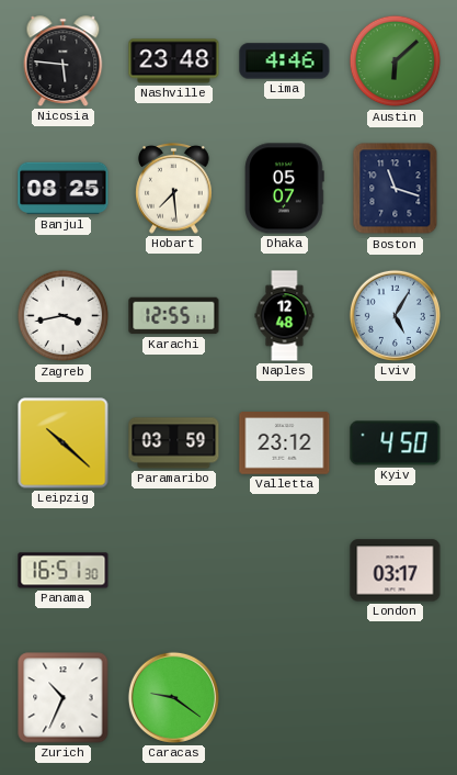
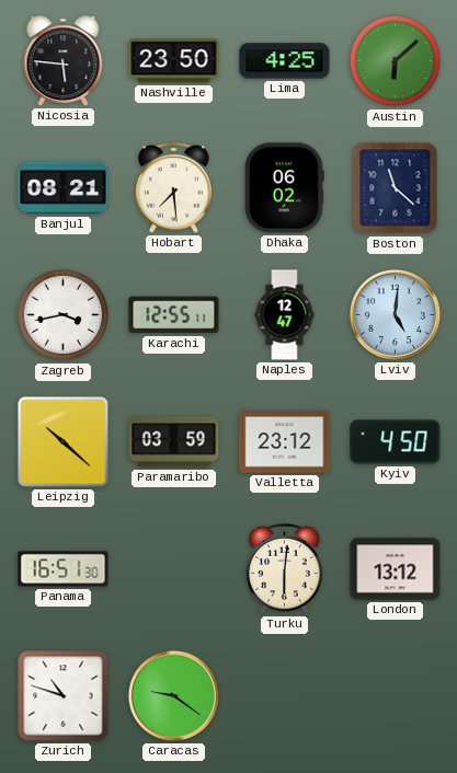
Nashville: 23:48 -> 23:50
Lima: 4:46 -> 4:25
Banjul: 08:25 -> 08:21
Dhaka: 05:07 -> 06:02
Boston: 11:18 -> 11:22
Naples: 12:48 -> 12:47
Lviv: 5:05 -> 5:01
Turku: none -> 6:01
London: 03:17 -> 13:12
Zurich: 10:34 -> 10:48
